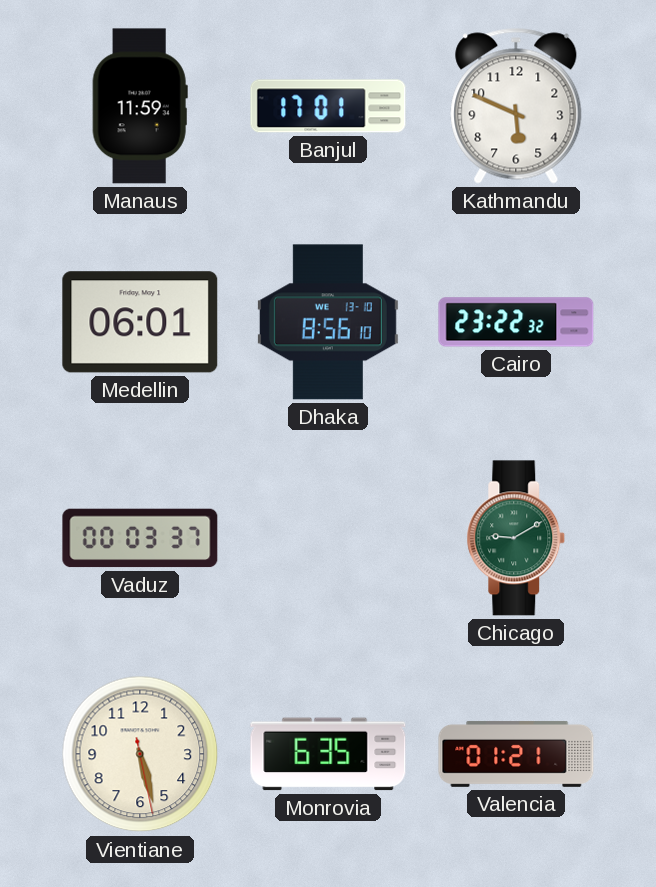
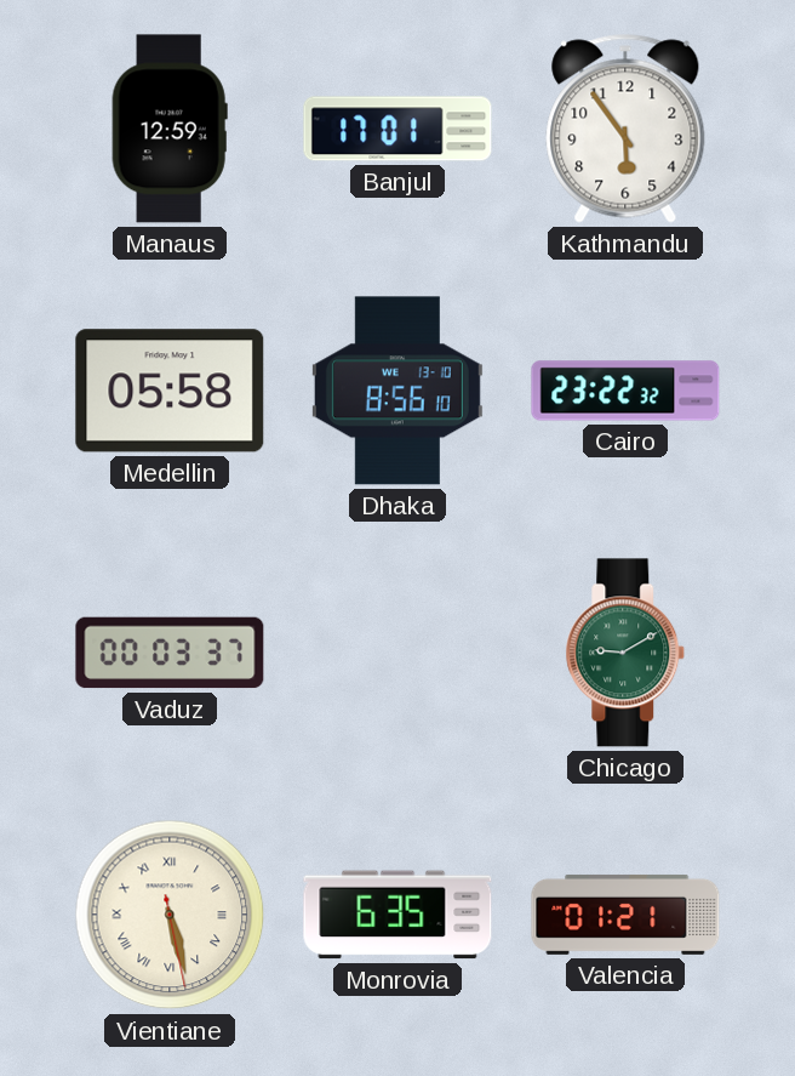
Manaus: 11:59 -> 12:59
Kathmandu: 5:49 -> 5:54
Medellin: 06:01 -> 05:58
Vientiane numerals: Arabic -> Roman
